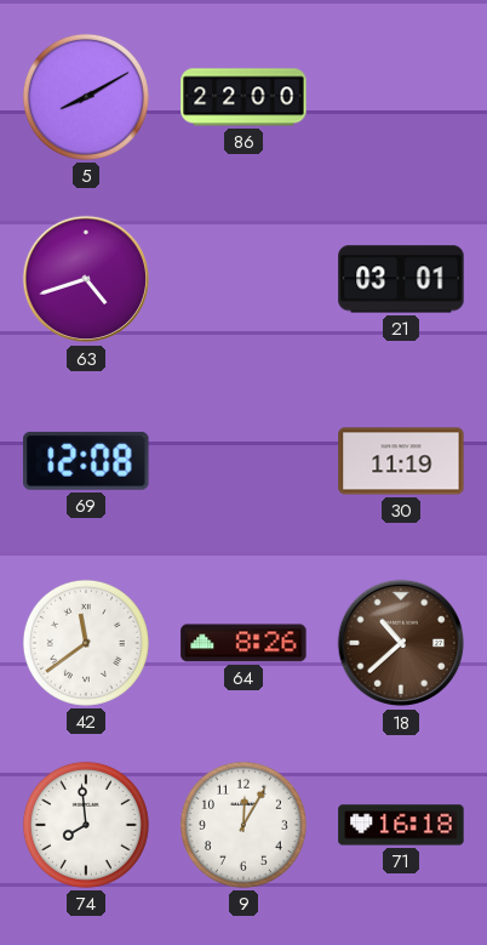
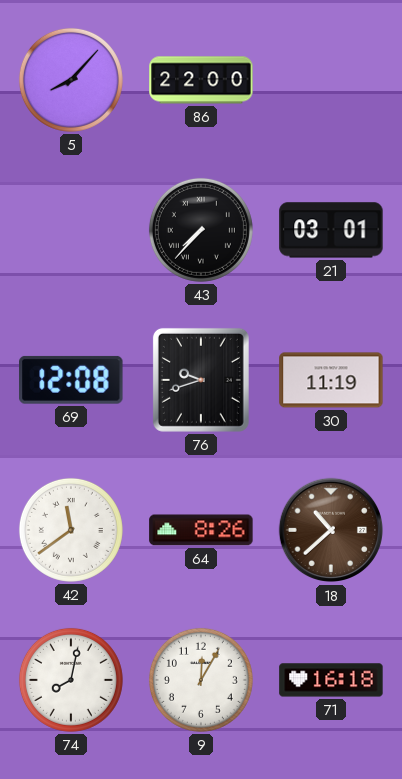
5: 8:10 -> 8:07
63: 4:42 -> none
43: none -> 7:37
76: none -> 9:42
74: 7:59 -> 8:02
